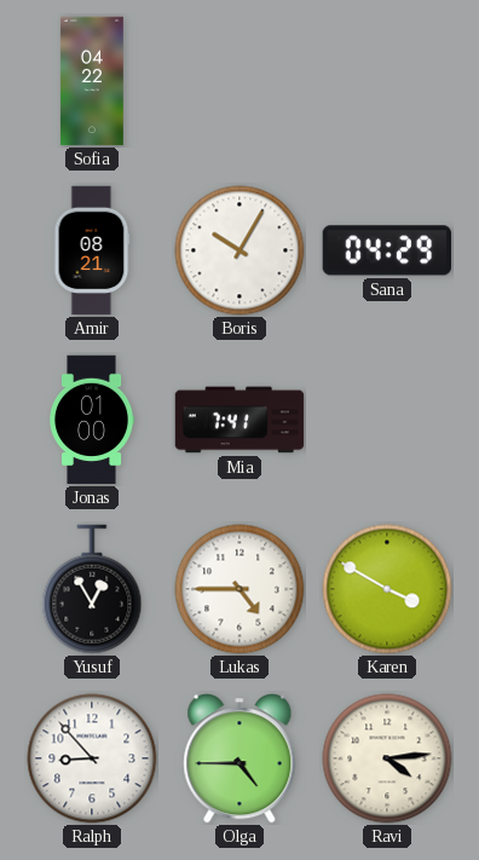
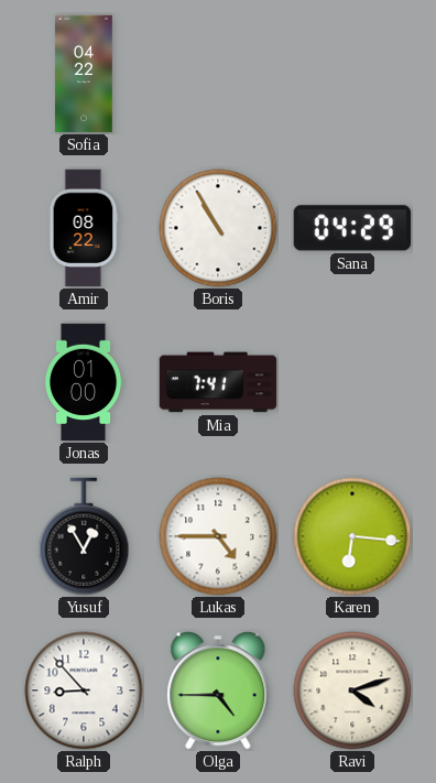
Amir: 08:21 -> 08:22
Boris: 10:05 -> 10:55
Karen: 3:50 -> 6:16
Ravi: 4:14 -> 4:12
